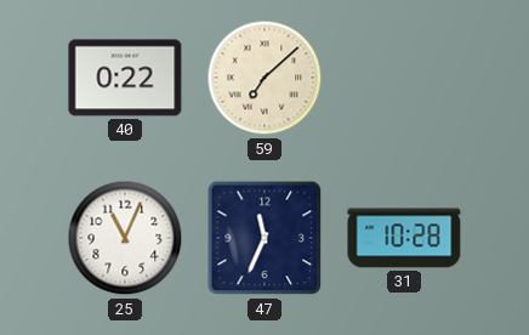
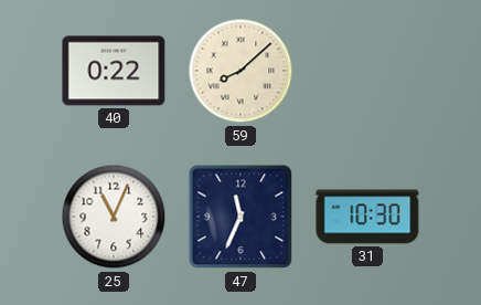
59: 7:08 -> 8:08
31: 10:28 -> 10:30
